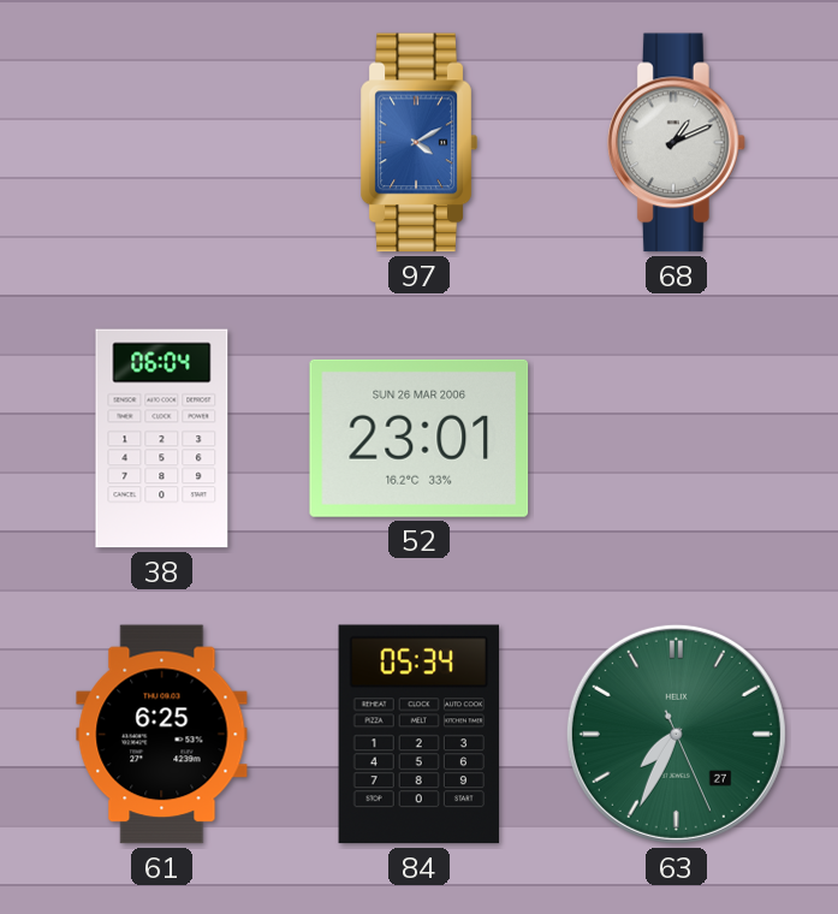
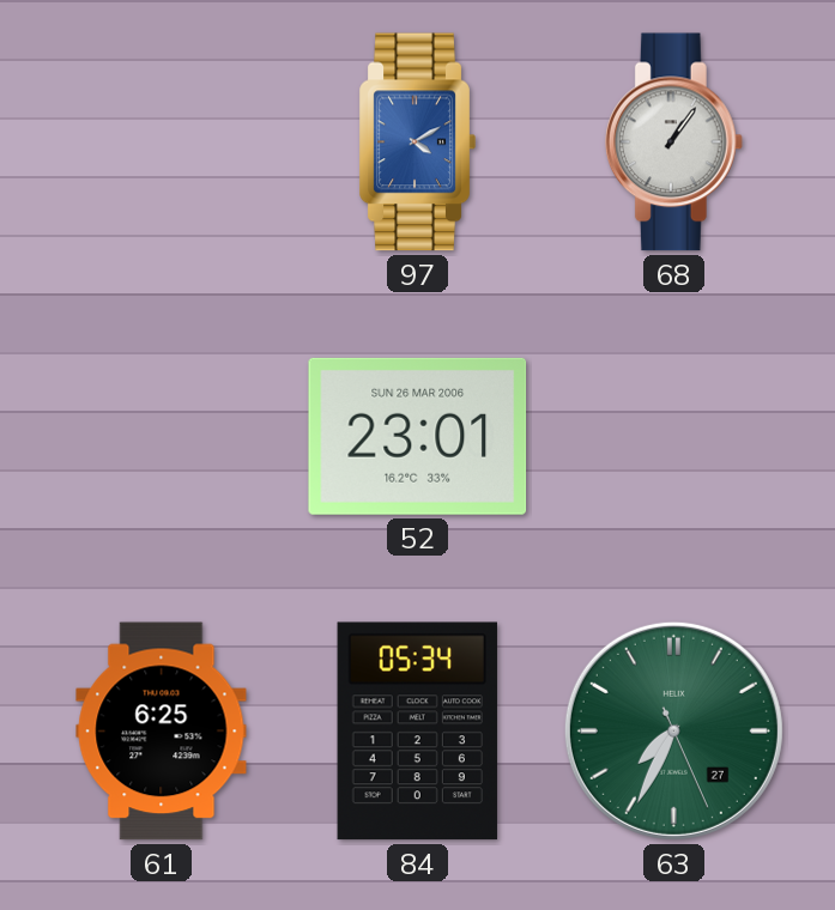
68: 1:11 -> 1:06
38: 06:04 -> none
